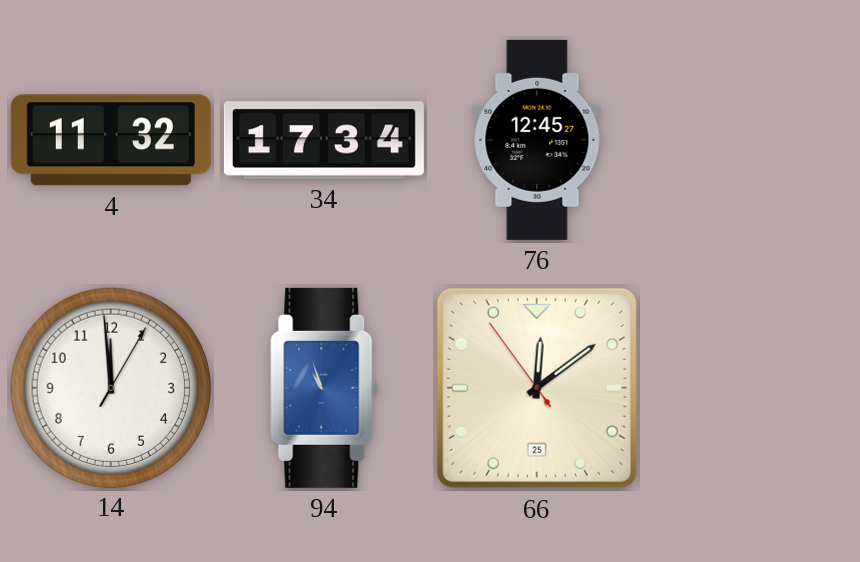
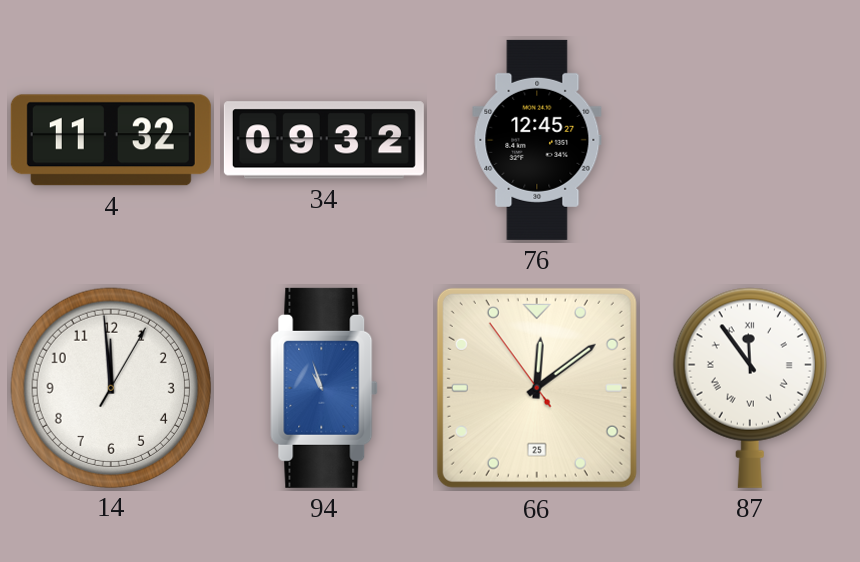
34: 17:34 -> 09:32
87: none -> 11:54
